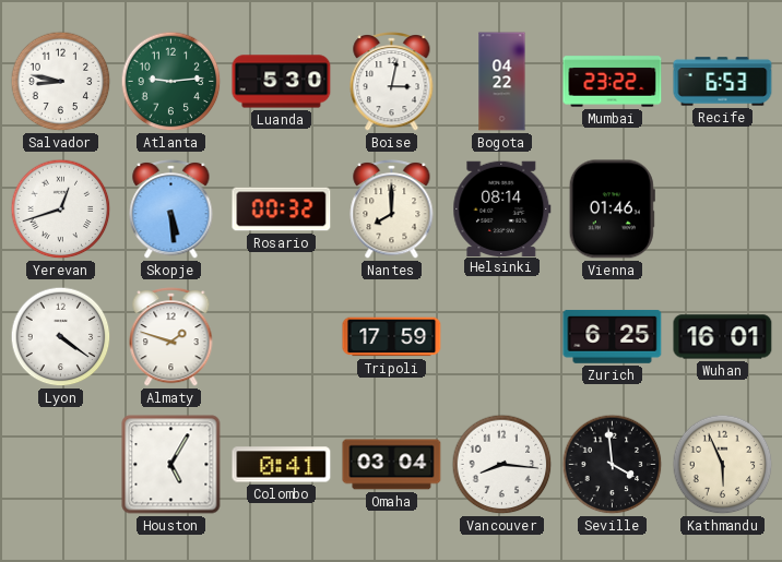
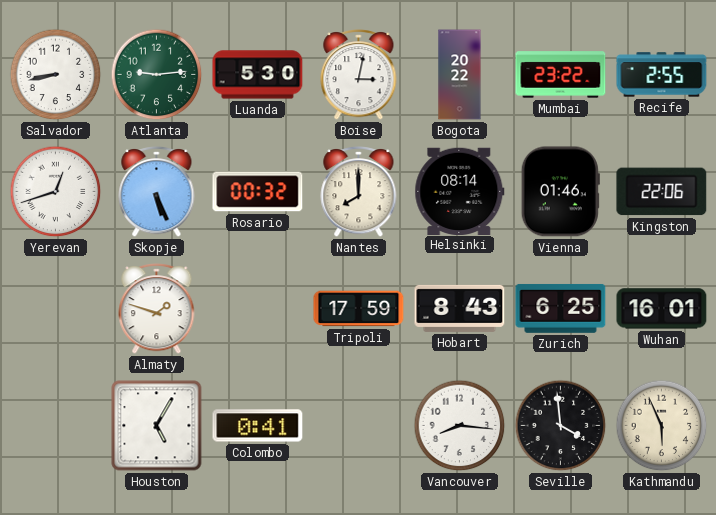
Salvador: 8:47 -> 8:43
Bogota: 04:22 -> 20:22
Recife: 6:53 -> 2:55
Skopje: 5:29 -> 5:26
Kingston: none -> 22:06
Lyon: 4:21 -> none
Hobart: none -> 8:43
Omaha: 03:04 -> none
